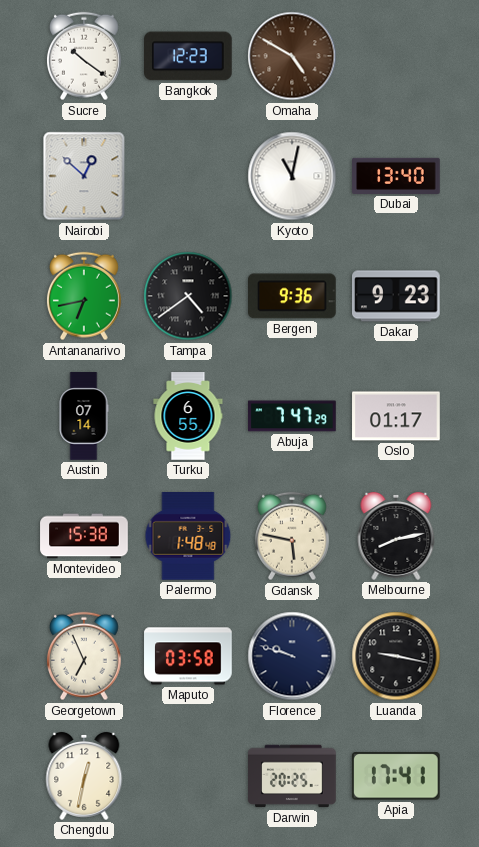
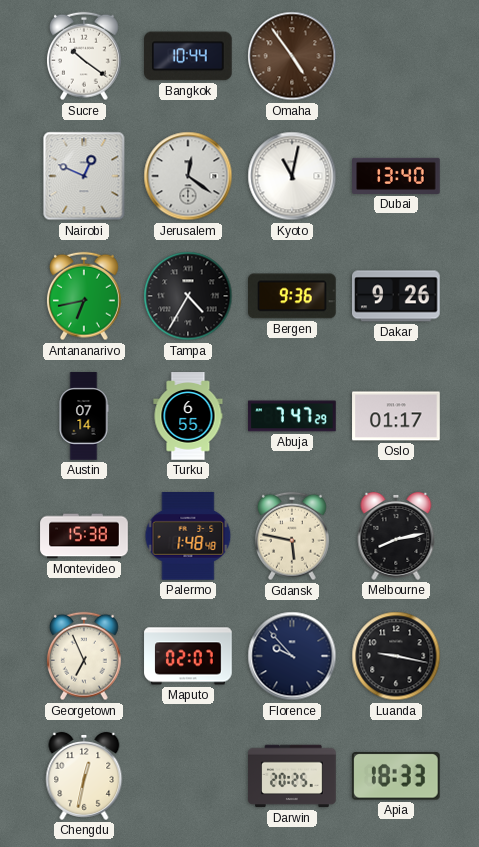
Bangkok: 12:23 -> 10:44
Omaha: 4:50 -> 4:54
Nairobi: 12:52 -> 12:49
Jerusalem: none -> 12:21
Tampa: 4:39 -> 4:35
Dakar: 9:23 -> 9:26
Maputo: 03:58 -> 02:07
Florence: 9:48 -> 9:53
Apia: 17:41 -> 18:33
